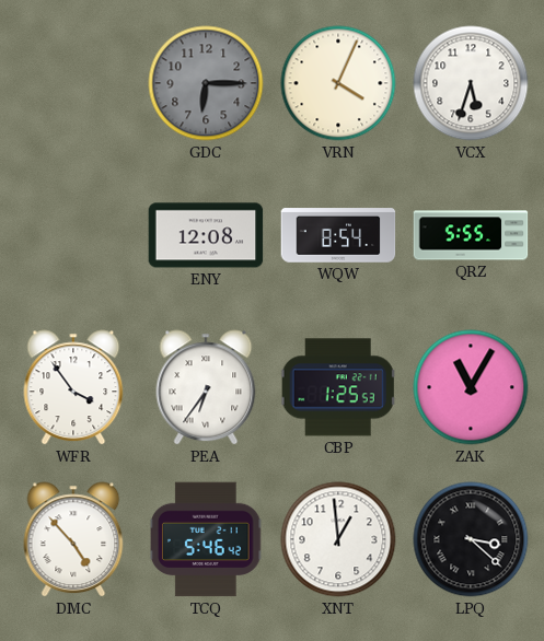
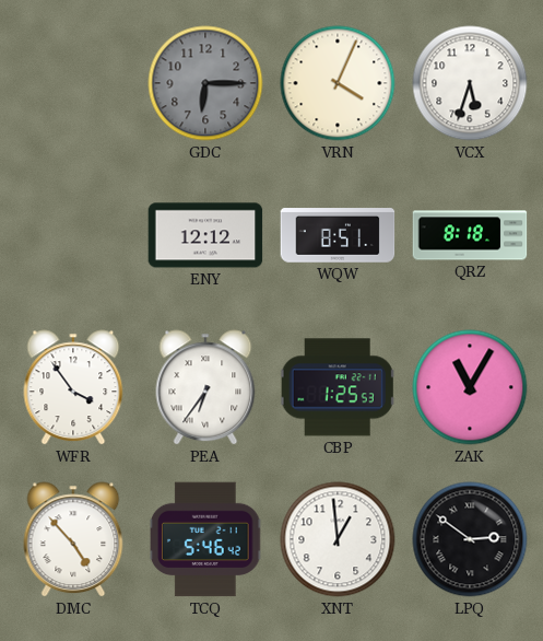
ENY: 12:08 -> 12:12
WQW: 8:54 -> 8:51
QRZ: 5:55 -> 8:18
LPQ: 3:22 -> 2:51
